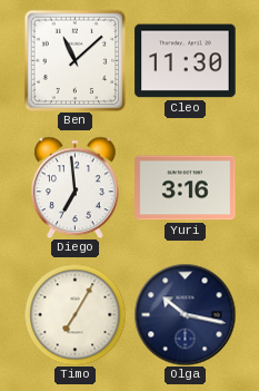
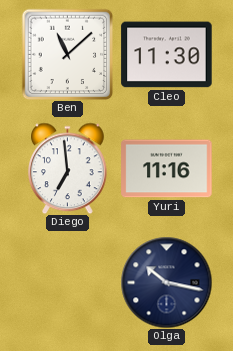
Yuri: 3:16 -> 11:16
Timo: 7:05 -> none
